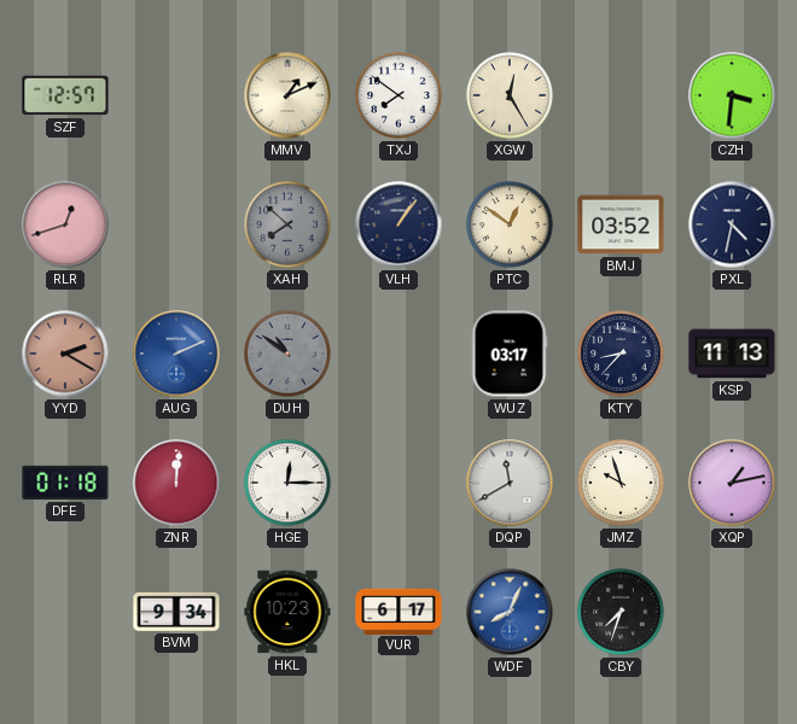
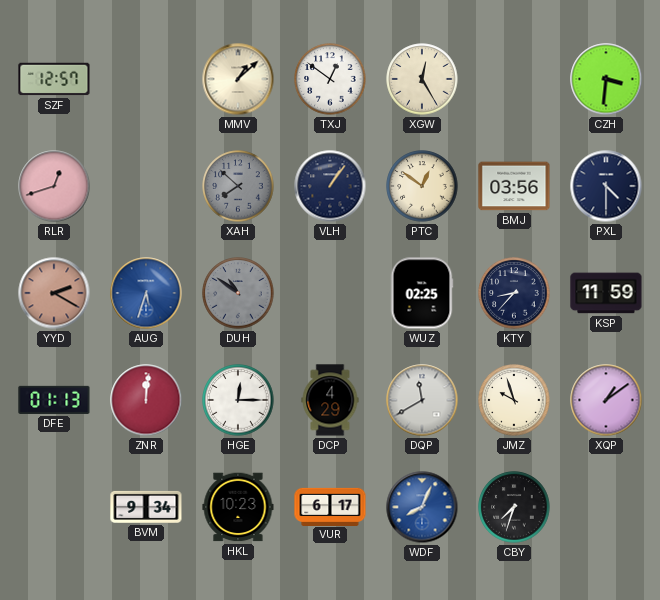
MMV: 1:11 -> 1:08
TXJ: 7:51 -> 12:51
BMJ: 03:52 -> 03:56
PXL: 4:32 -> 4:30
AUG: 2:11 -> 5:33
WUZ: 03:17 -> 02:25
KSP: 11:13 -> 11:59
DFE: 01:18 -> 01:13
DCP: none -> 4:29
XQP: 1:13 -> 1:09
